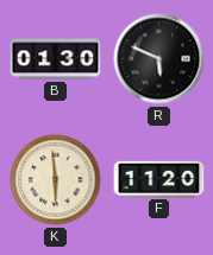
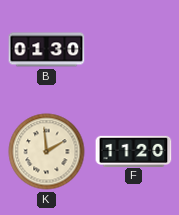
R: 5:49 -> none
K: 5:59 -> 1:59
